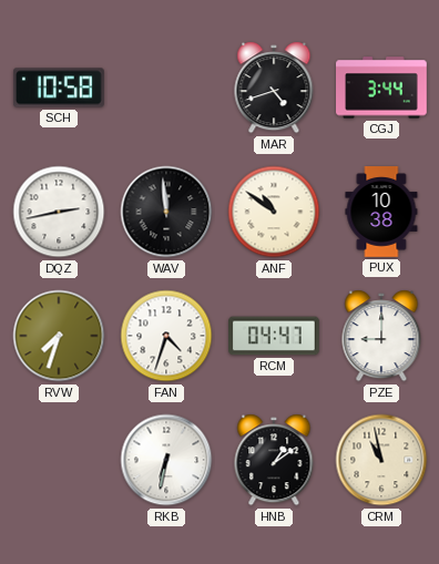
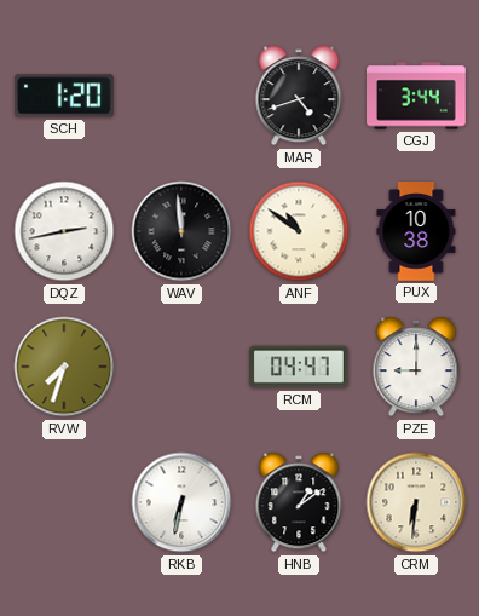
SCH: 10:58 -> 1:20
FAN: 4:33 -> none
CRM: 10:58 -> 6:31
